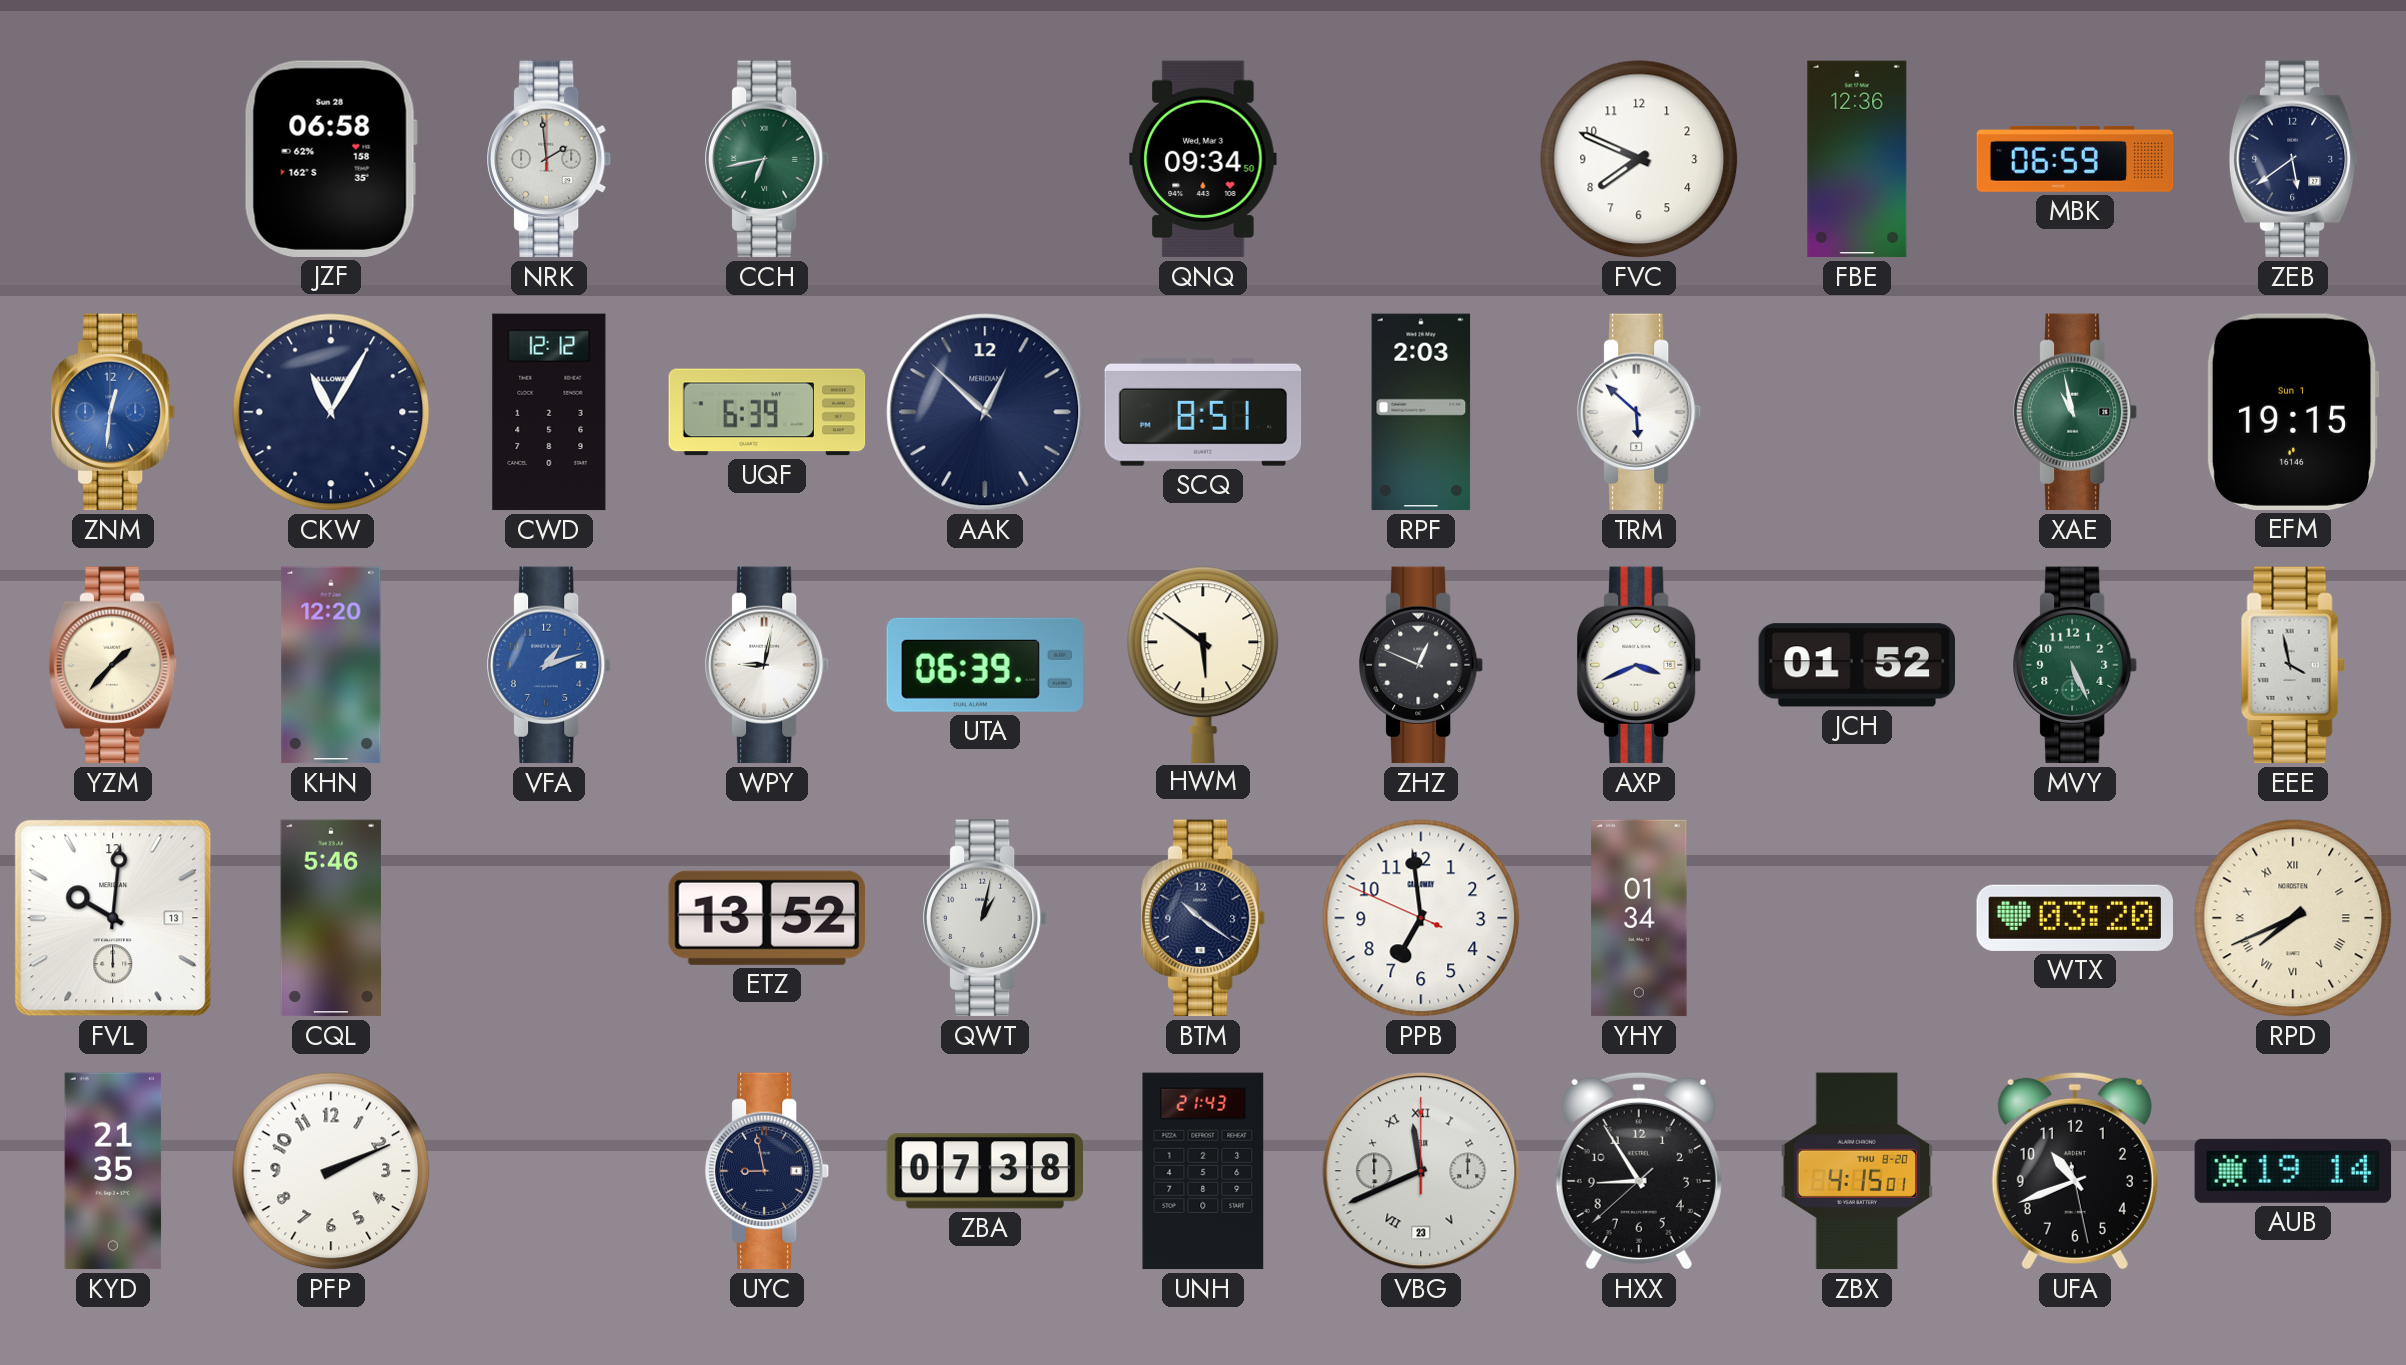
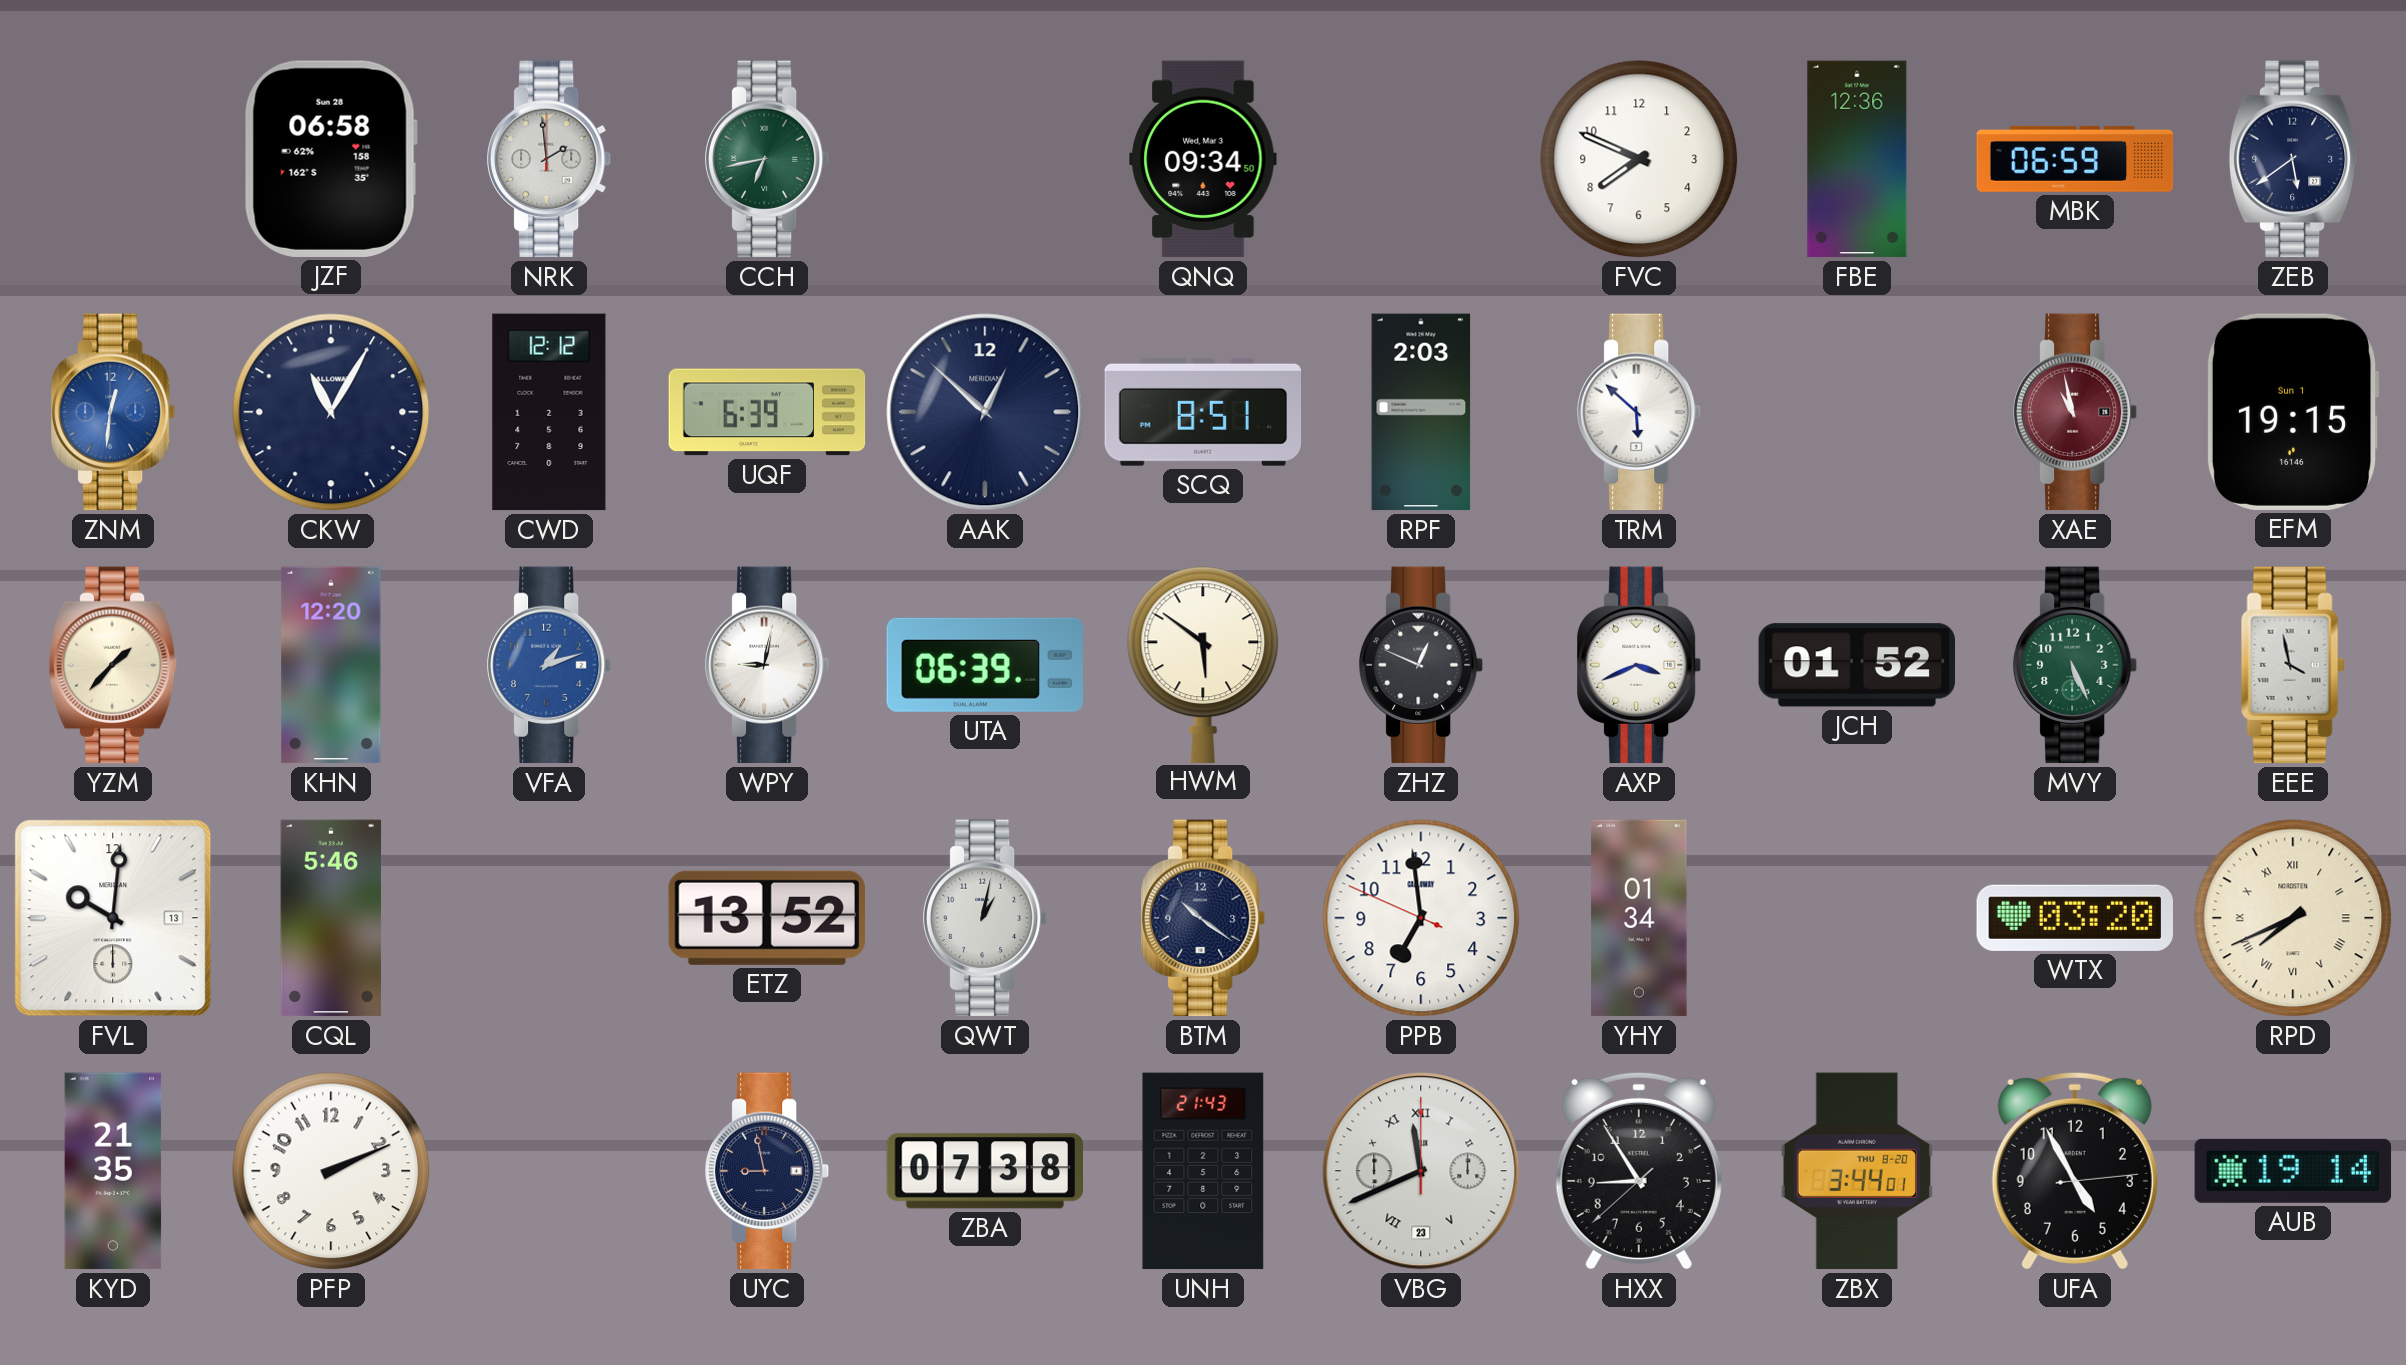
XAE dial: green -> burgundy
ZBX: 4:15 -> 3:44
UFA: 10:41 -> 4:55
